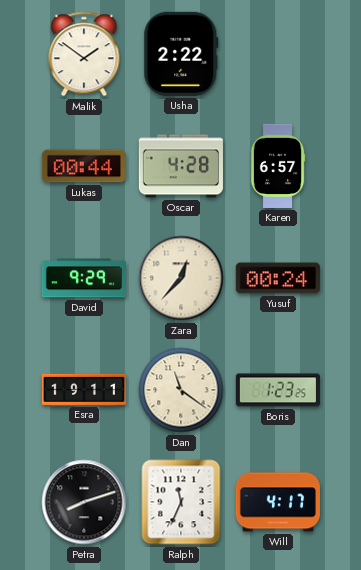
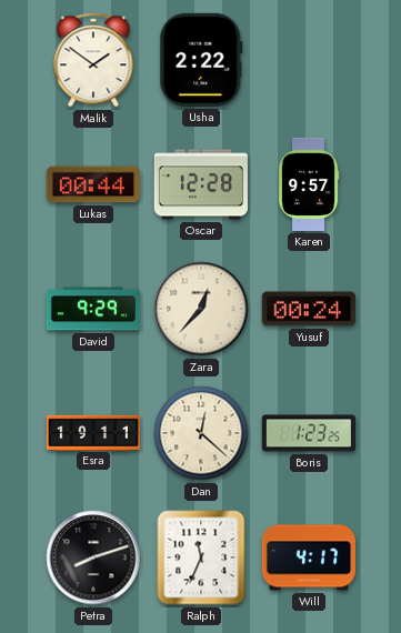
Oscar: 4:28 -> 12:28
Karen: 6:57 -> 9:57
Dan: 11:21 -> 12:22
